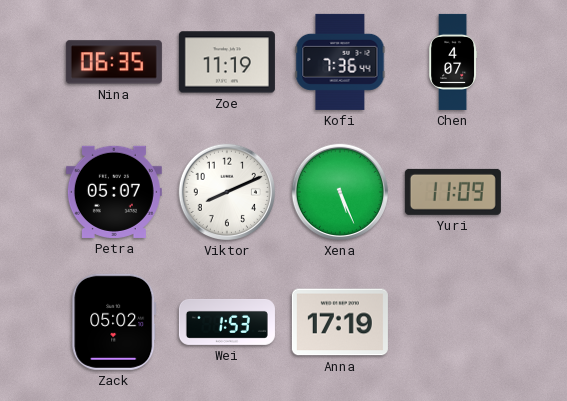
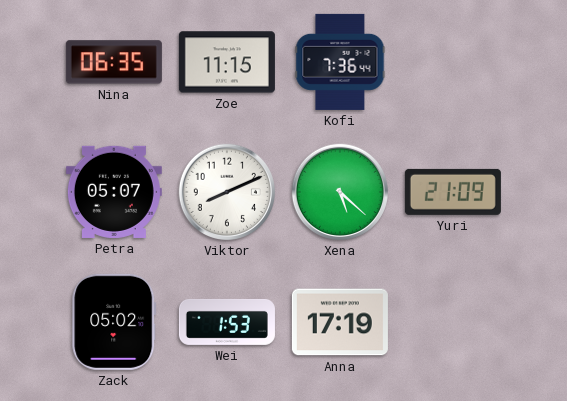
Zoe: 11:19 -> 11:15
Chen: 4:07 -> none
Xena: 5:26 -> 5:22
Yuri: 11:09 -> 21:09
